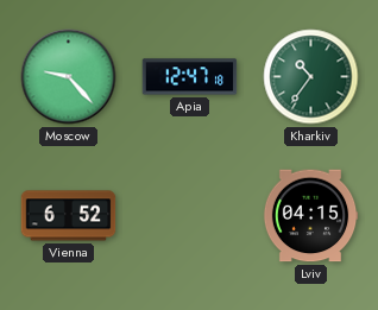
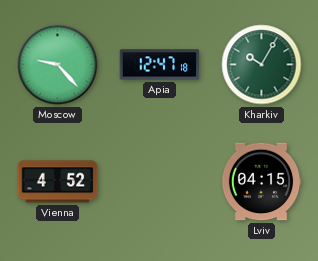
Kharkiv: 10:36 -> 10:05
Vienna: 6:52 -> 4:52
